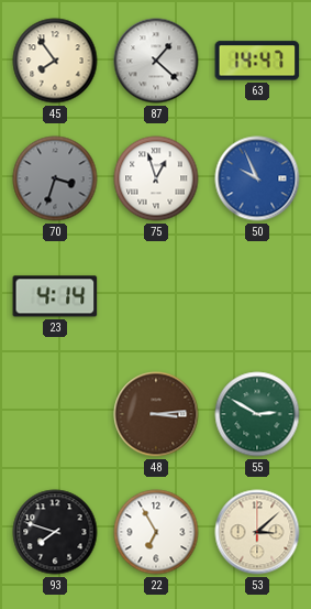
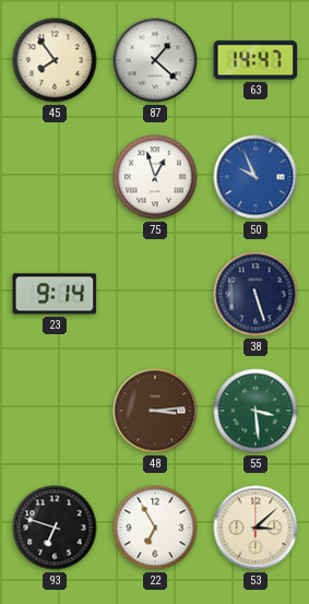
70: 3:33 -> none
23: 4:14 -> 9:14
38: none -> 5:27
55: 2:50 -> 3:29
93: 7:48 -> 6:48
